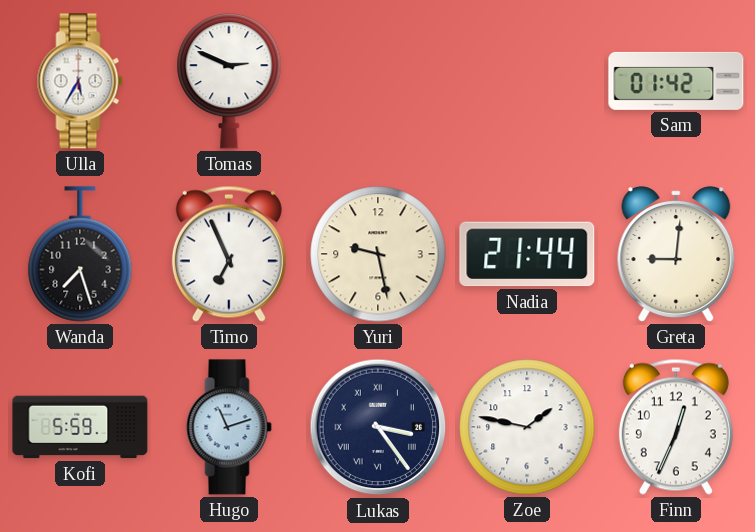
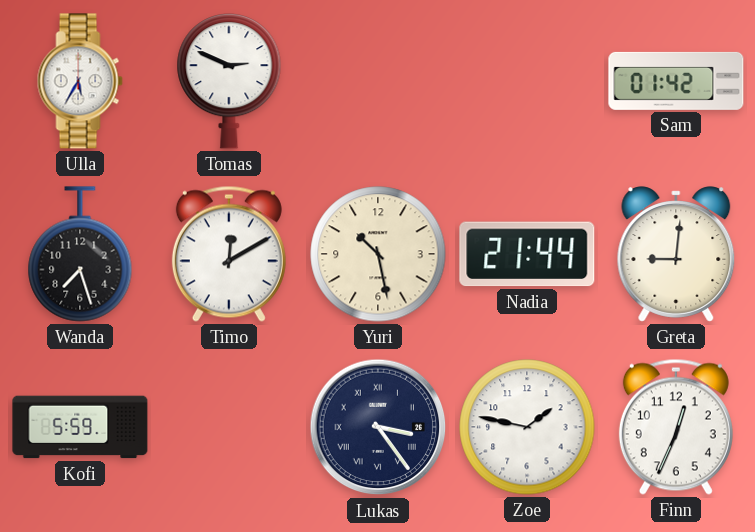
Timo: 6:56 -> 12:10
Yuri: 9:28 -> 10:28
Hugo: 11:12 -> none
